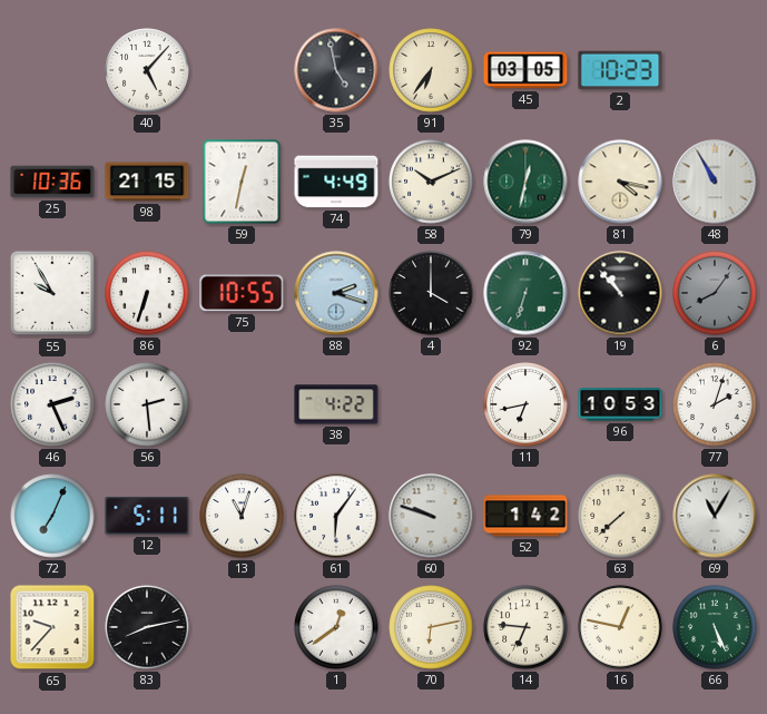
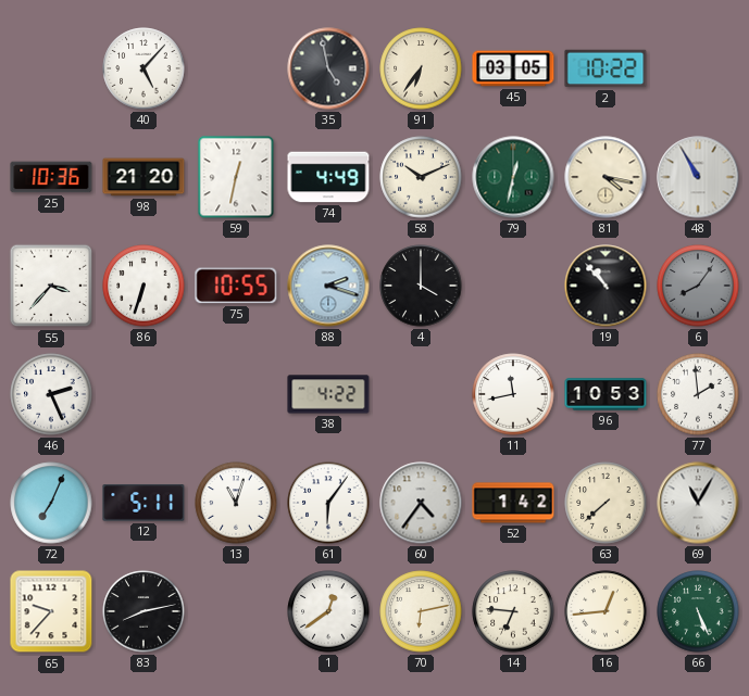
2: 10:23 -> 10:22
98: 21:15 -> 21:20
55: 9:55 -> 3:37
92: 6:33 -> none
56: 2:29 -> none
11: 6:43 -> 11:43
77: 2:03 -> 1:59
60: 9:48 -> 4:36
16: 12:47 -> 12:44
